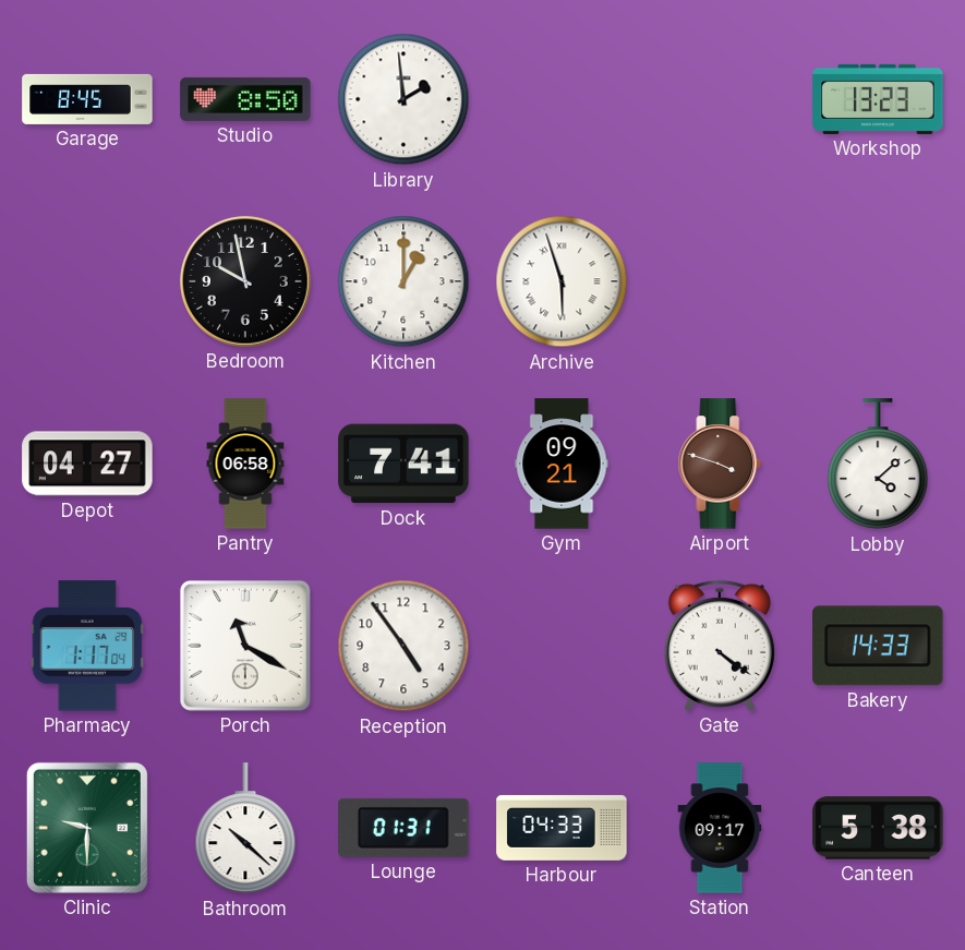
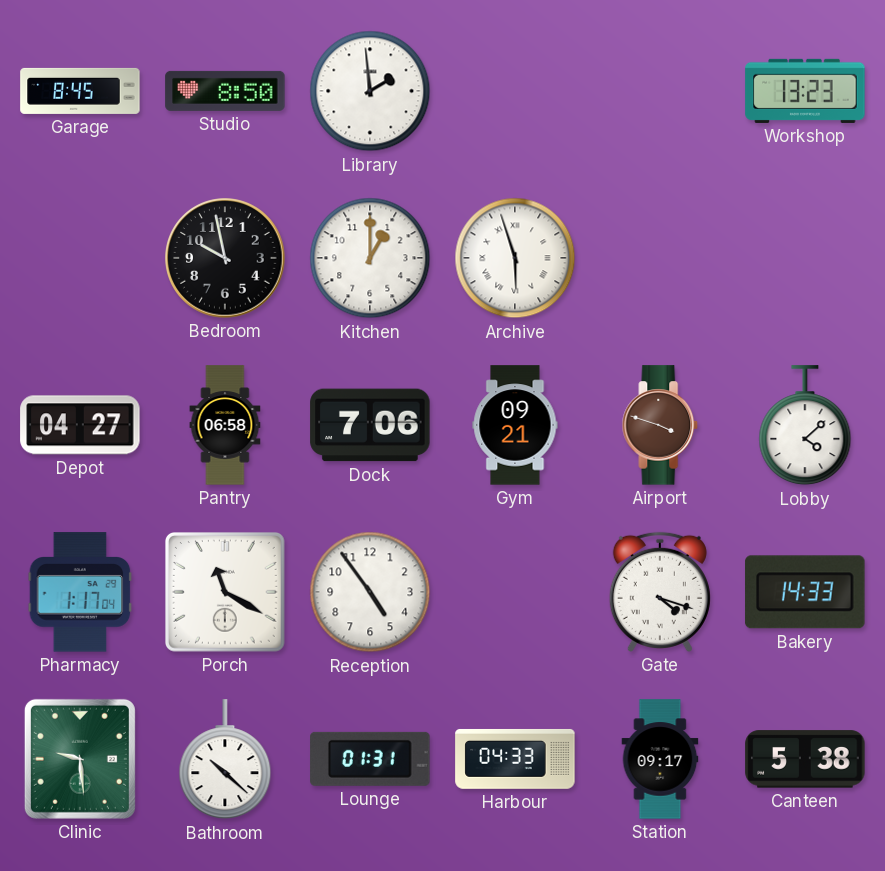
Dock: 7:41 -> 7:06
Gate: 4:21 -> 4:18
Clinic: 9:30 -> 9:29
